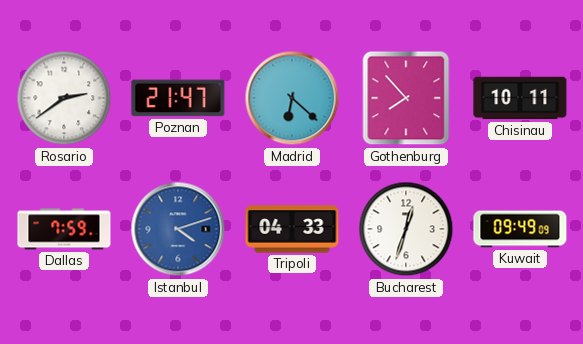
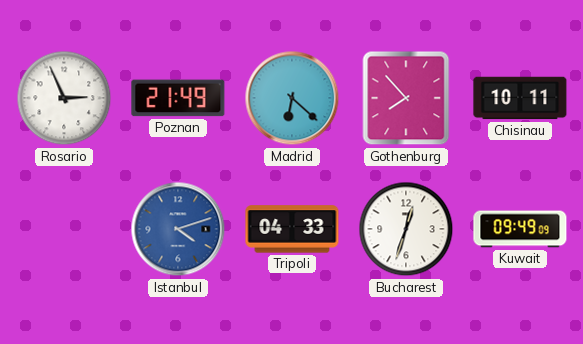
Rosario: 2:39 -> 2:56
Poznan: 21:47 -> 21:49
Dallas: 7:59 -> none
